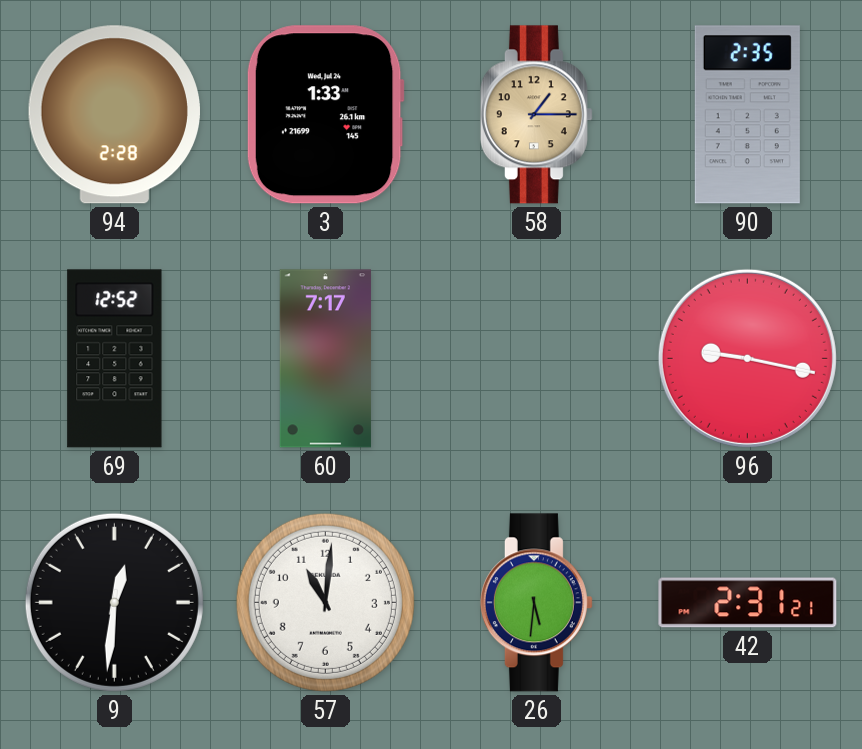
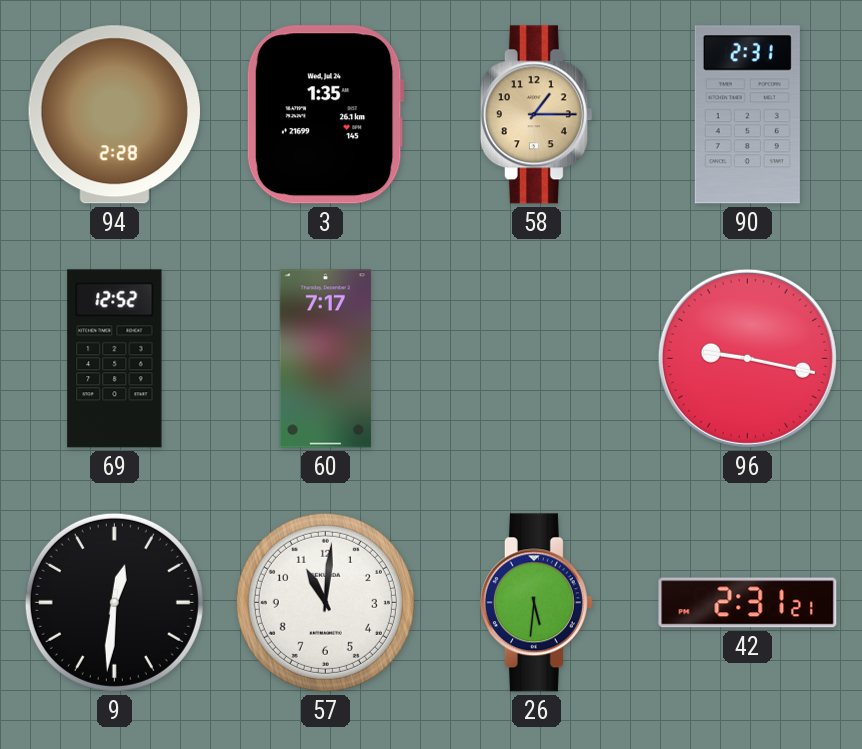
3: 1:33 -> 1:35
90: 2:35 -> 2:31
